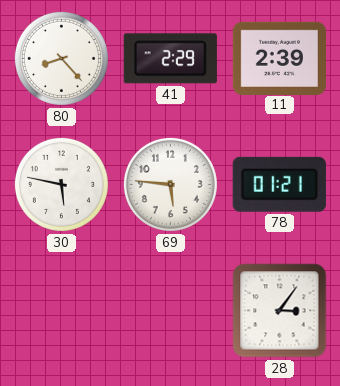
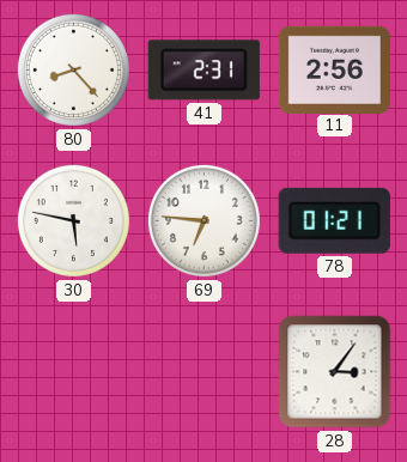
41: 2:29 -> 2:31
11: 2:39 -> 2:56
69: 5:46 -> 6:46
